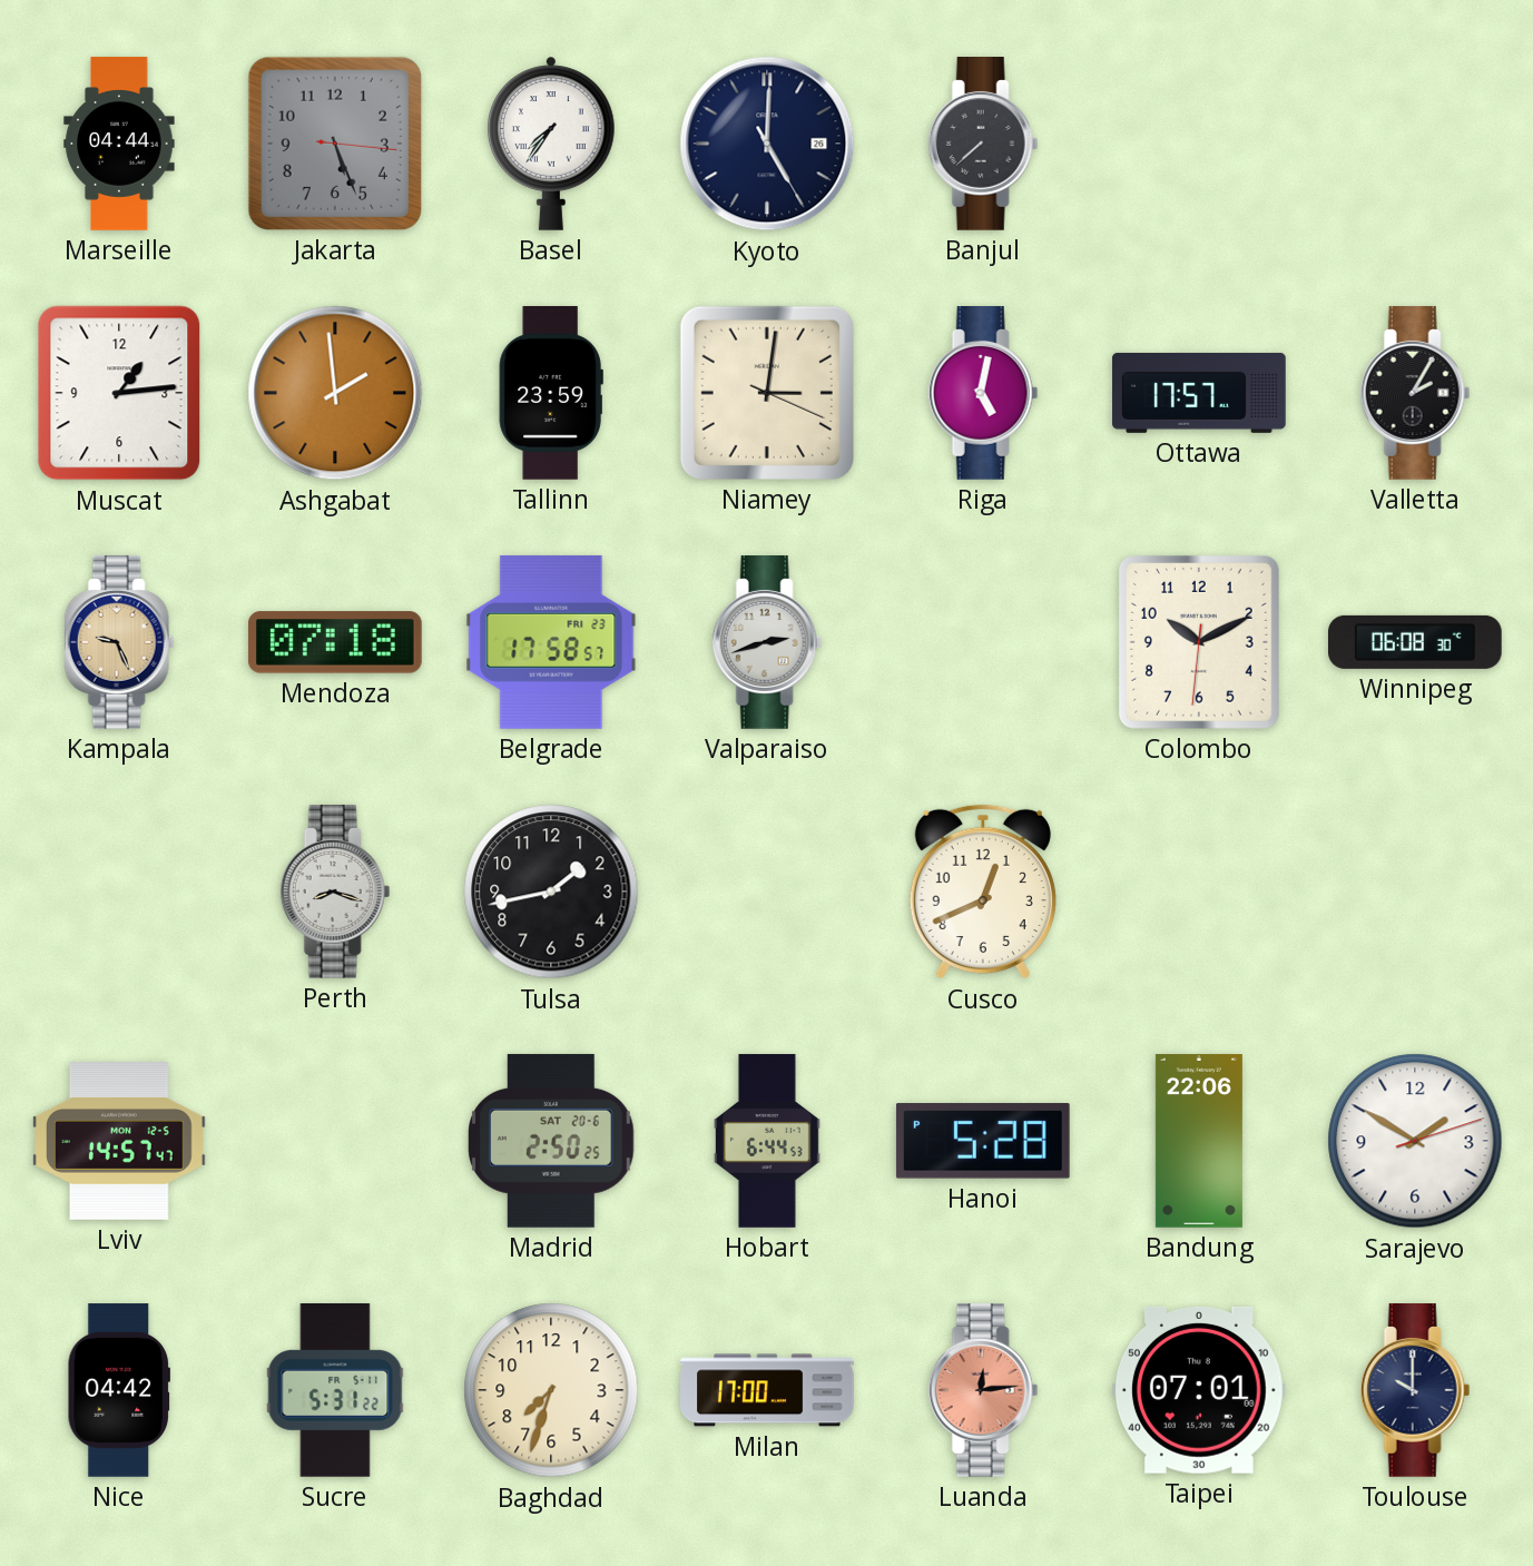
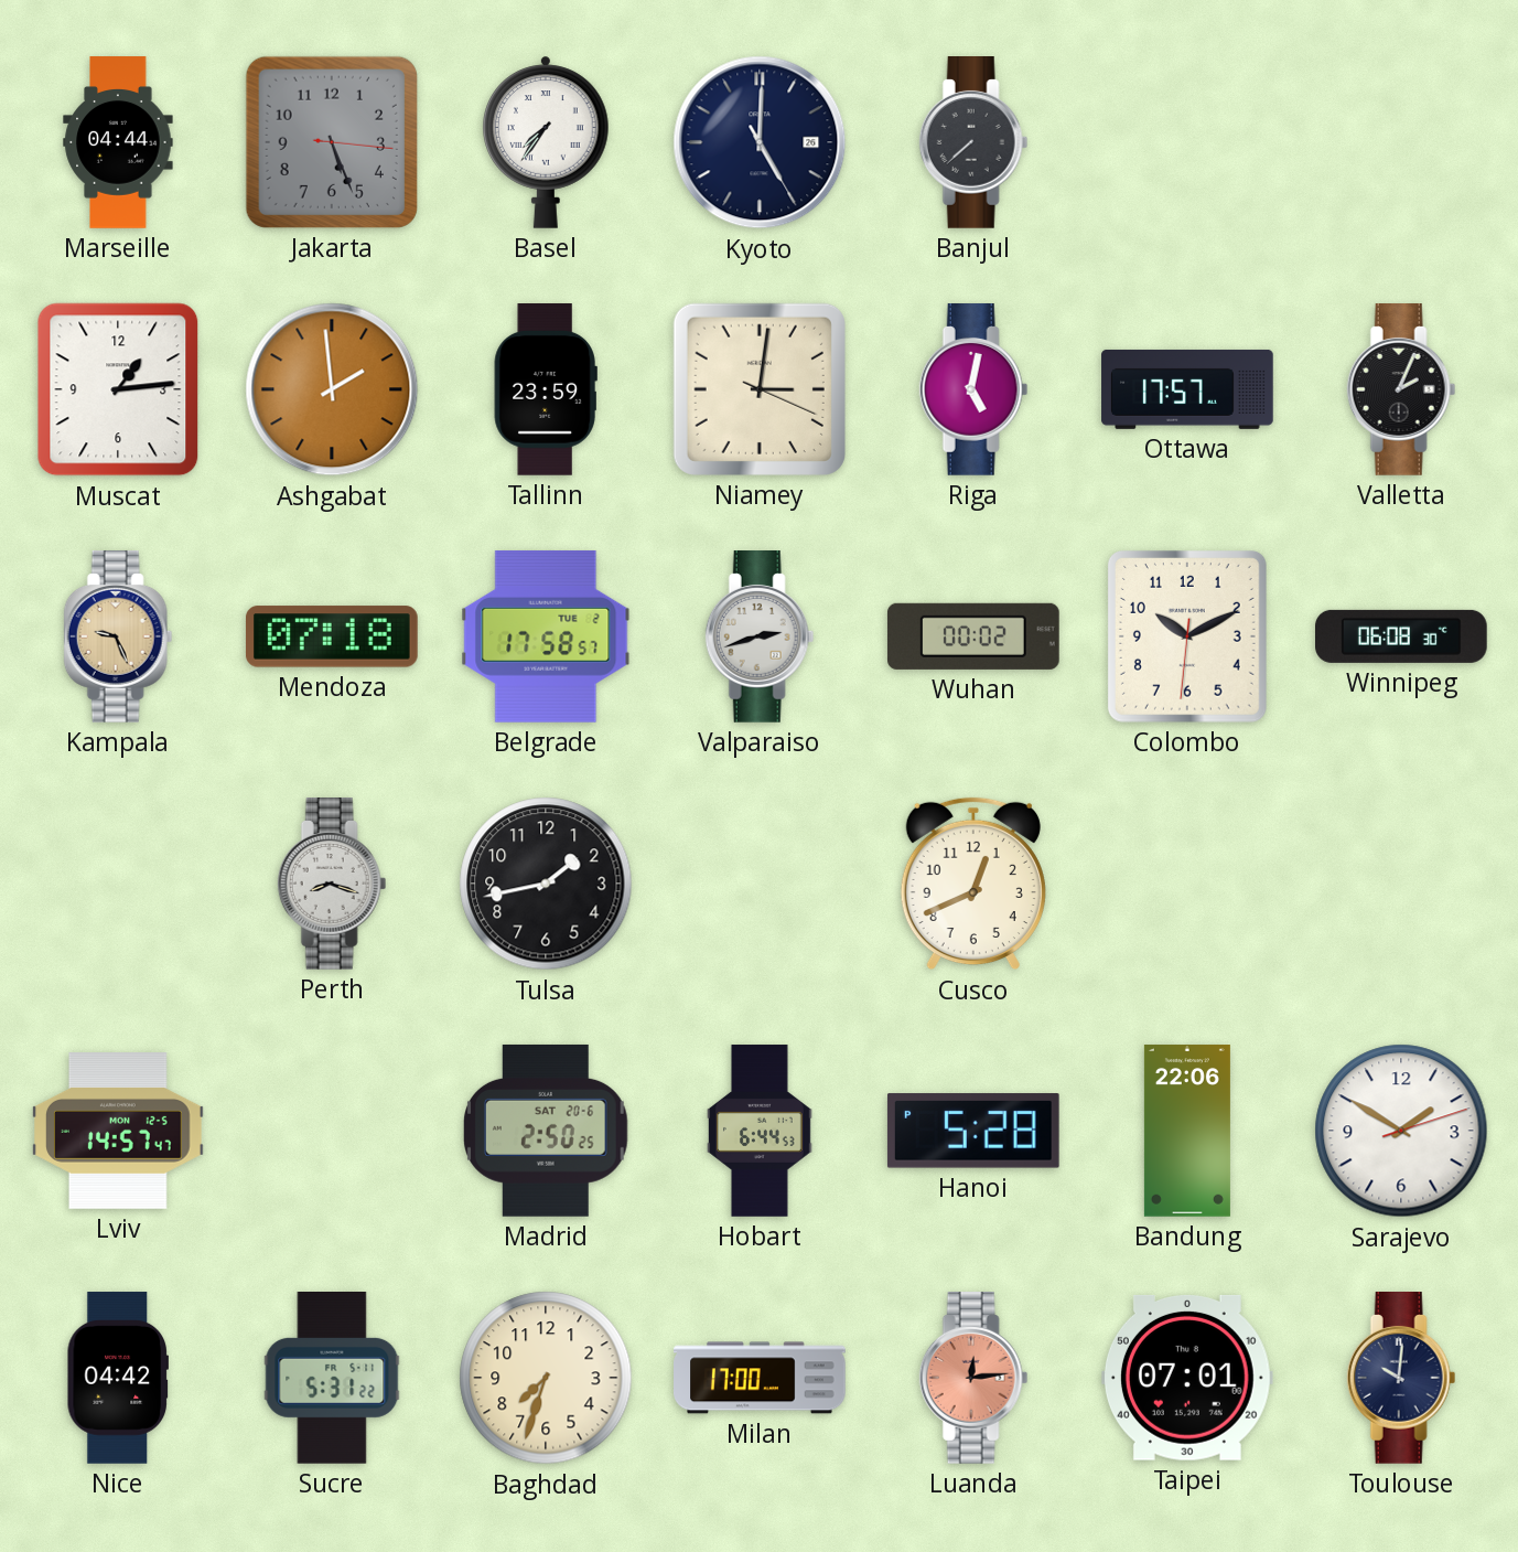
Valletta: 2:05 -> 2:04
Belgrade date: FRI 23 -> TUE 2
Wuhan: none -> 00:02
Toulouse: 10:00 -> 10:01
